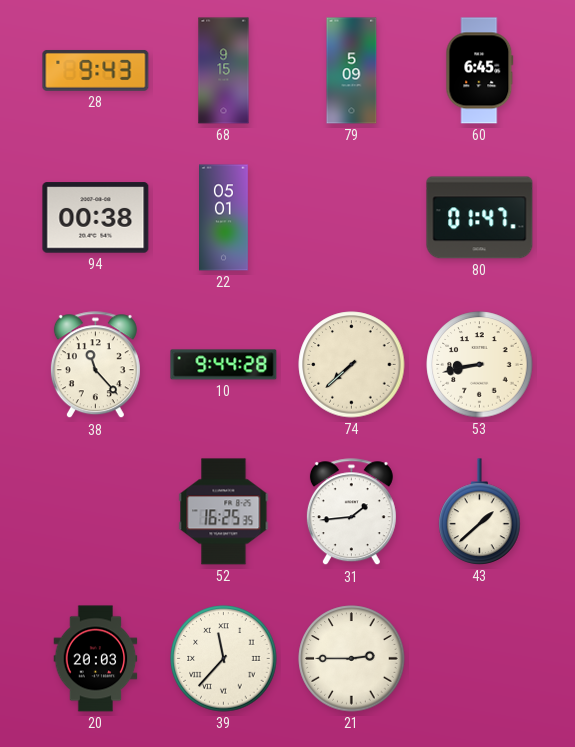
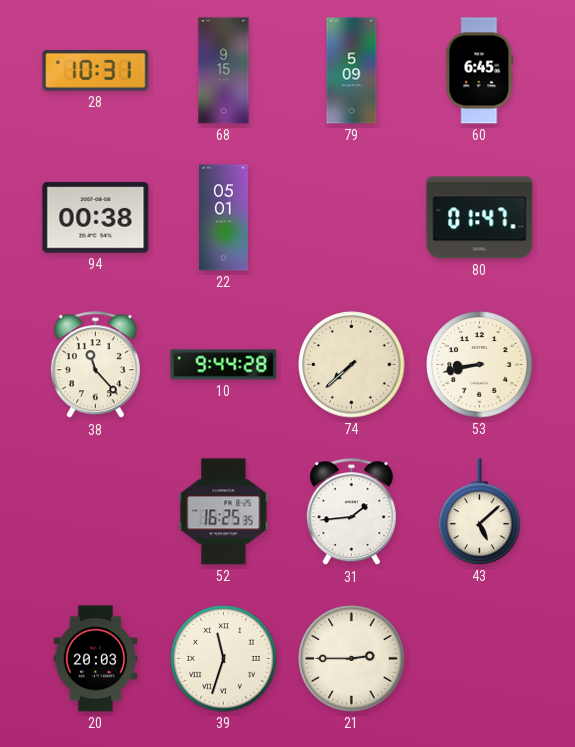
28: 9:43 -> 10:31
43: 1:38 -> 5:08
39: 11:37 -> 11:33
